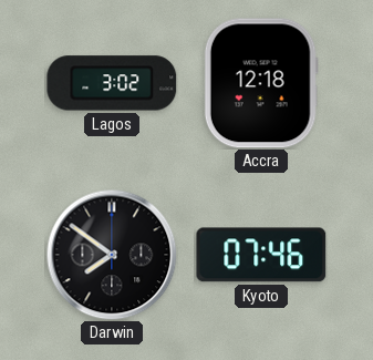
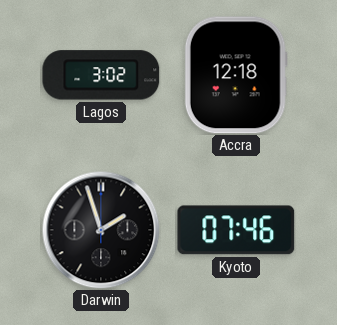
Darwin: 7:51 -> 1:57
